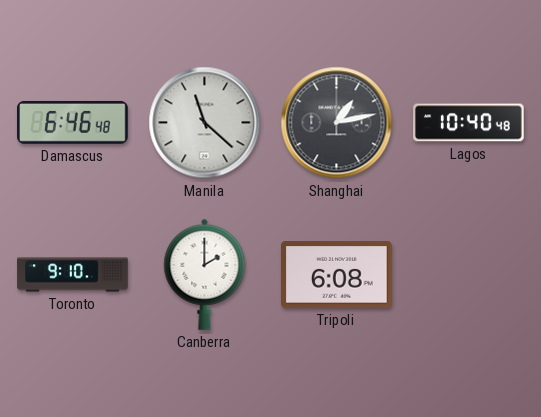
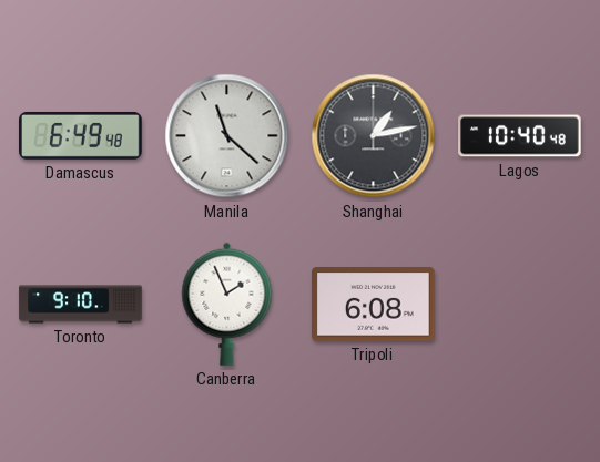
Damascus: 6:46 -> 6:49
Canberra: 2:00 -> 1:56
